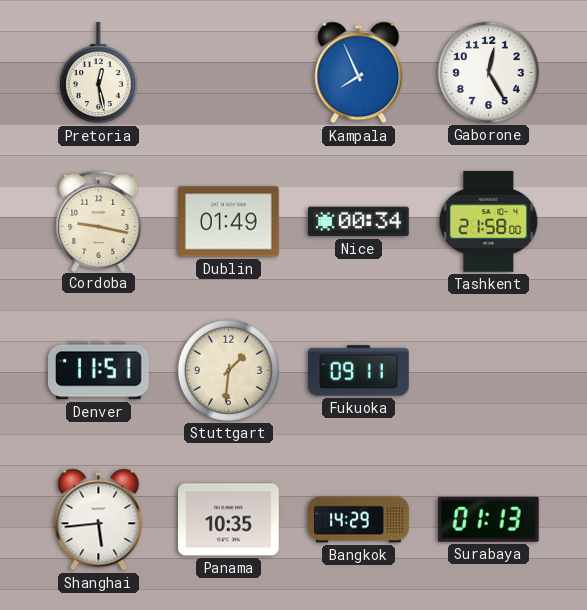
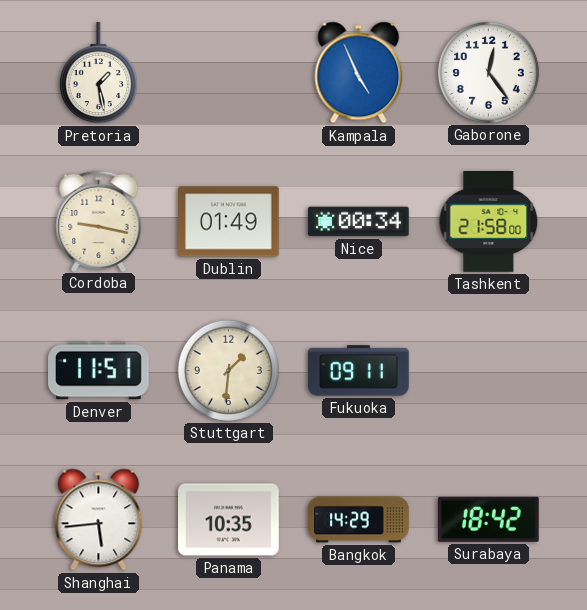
Pretoria: 12:28 -> 1:28
Kampala: 7:56 -> 4:56
Gaborone: 12:25 -> 12:24
Surabaya: 01:13 -> 18:42
